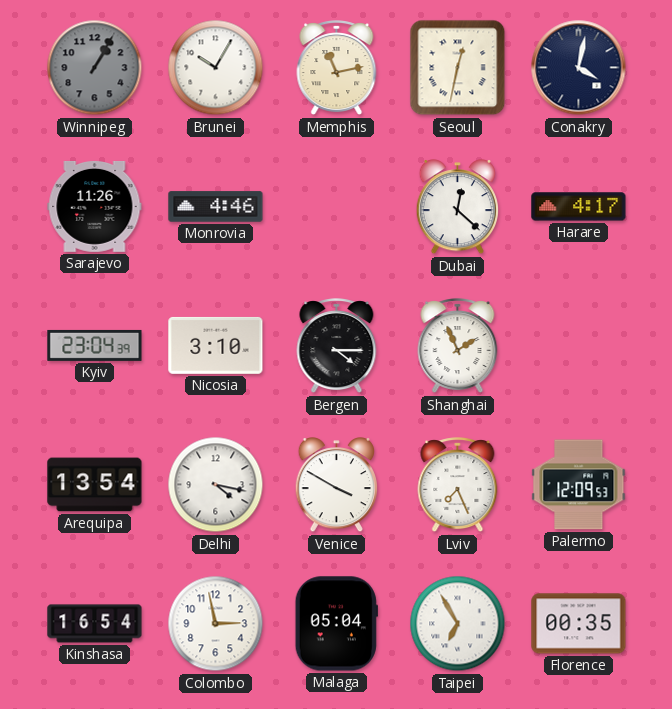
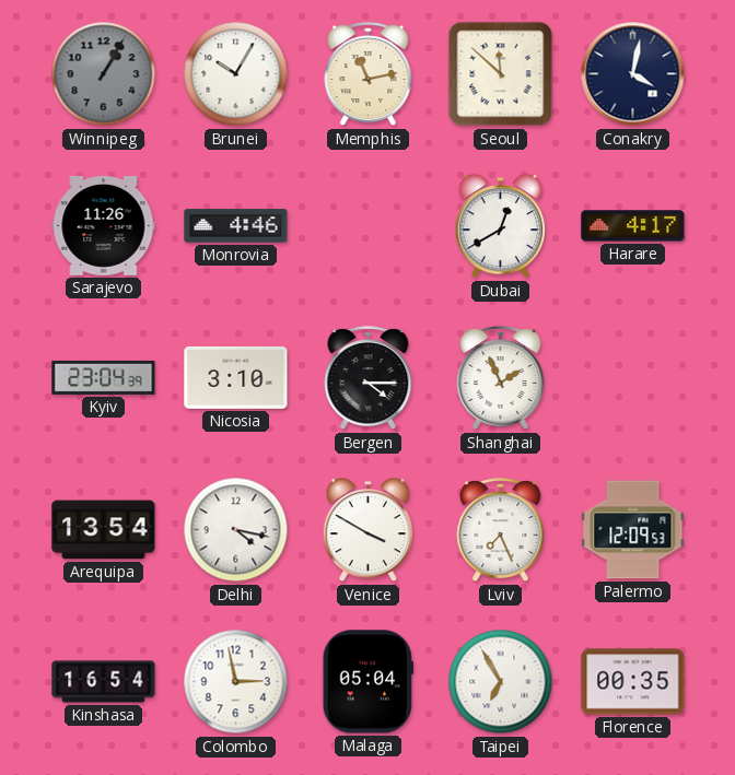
Seoul: 12:32 -> 11:52
Dubai: 12:22 -> 12:40
